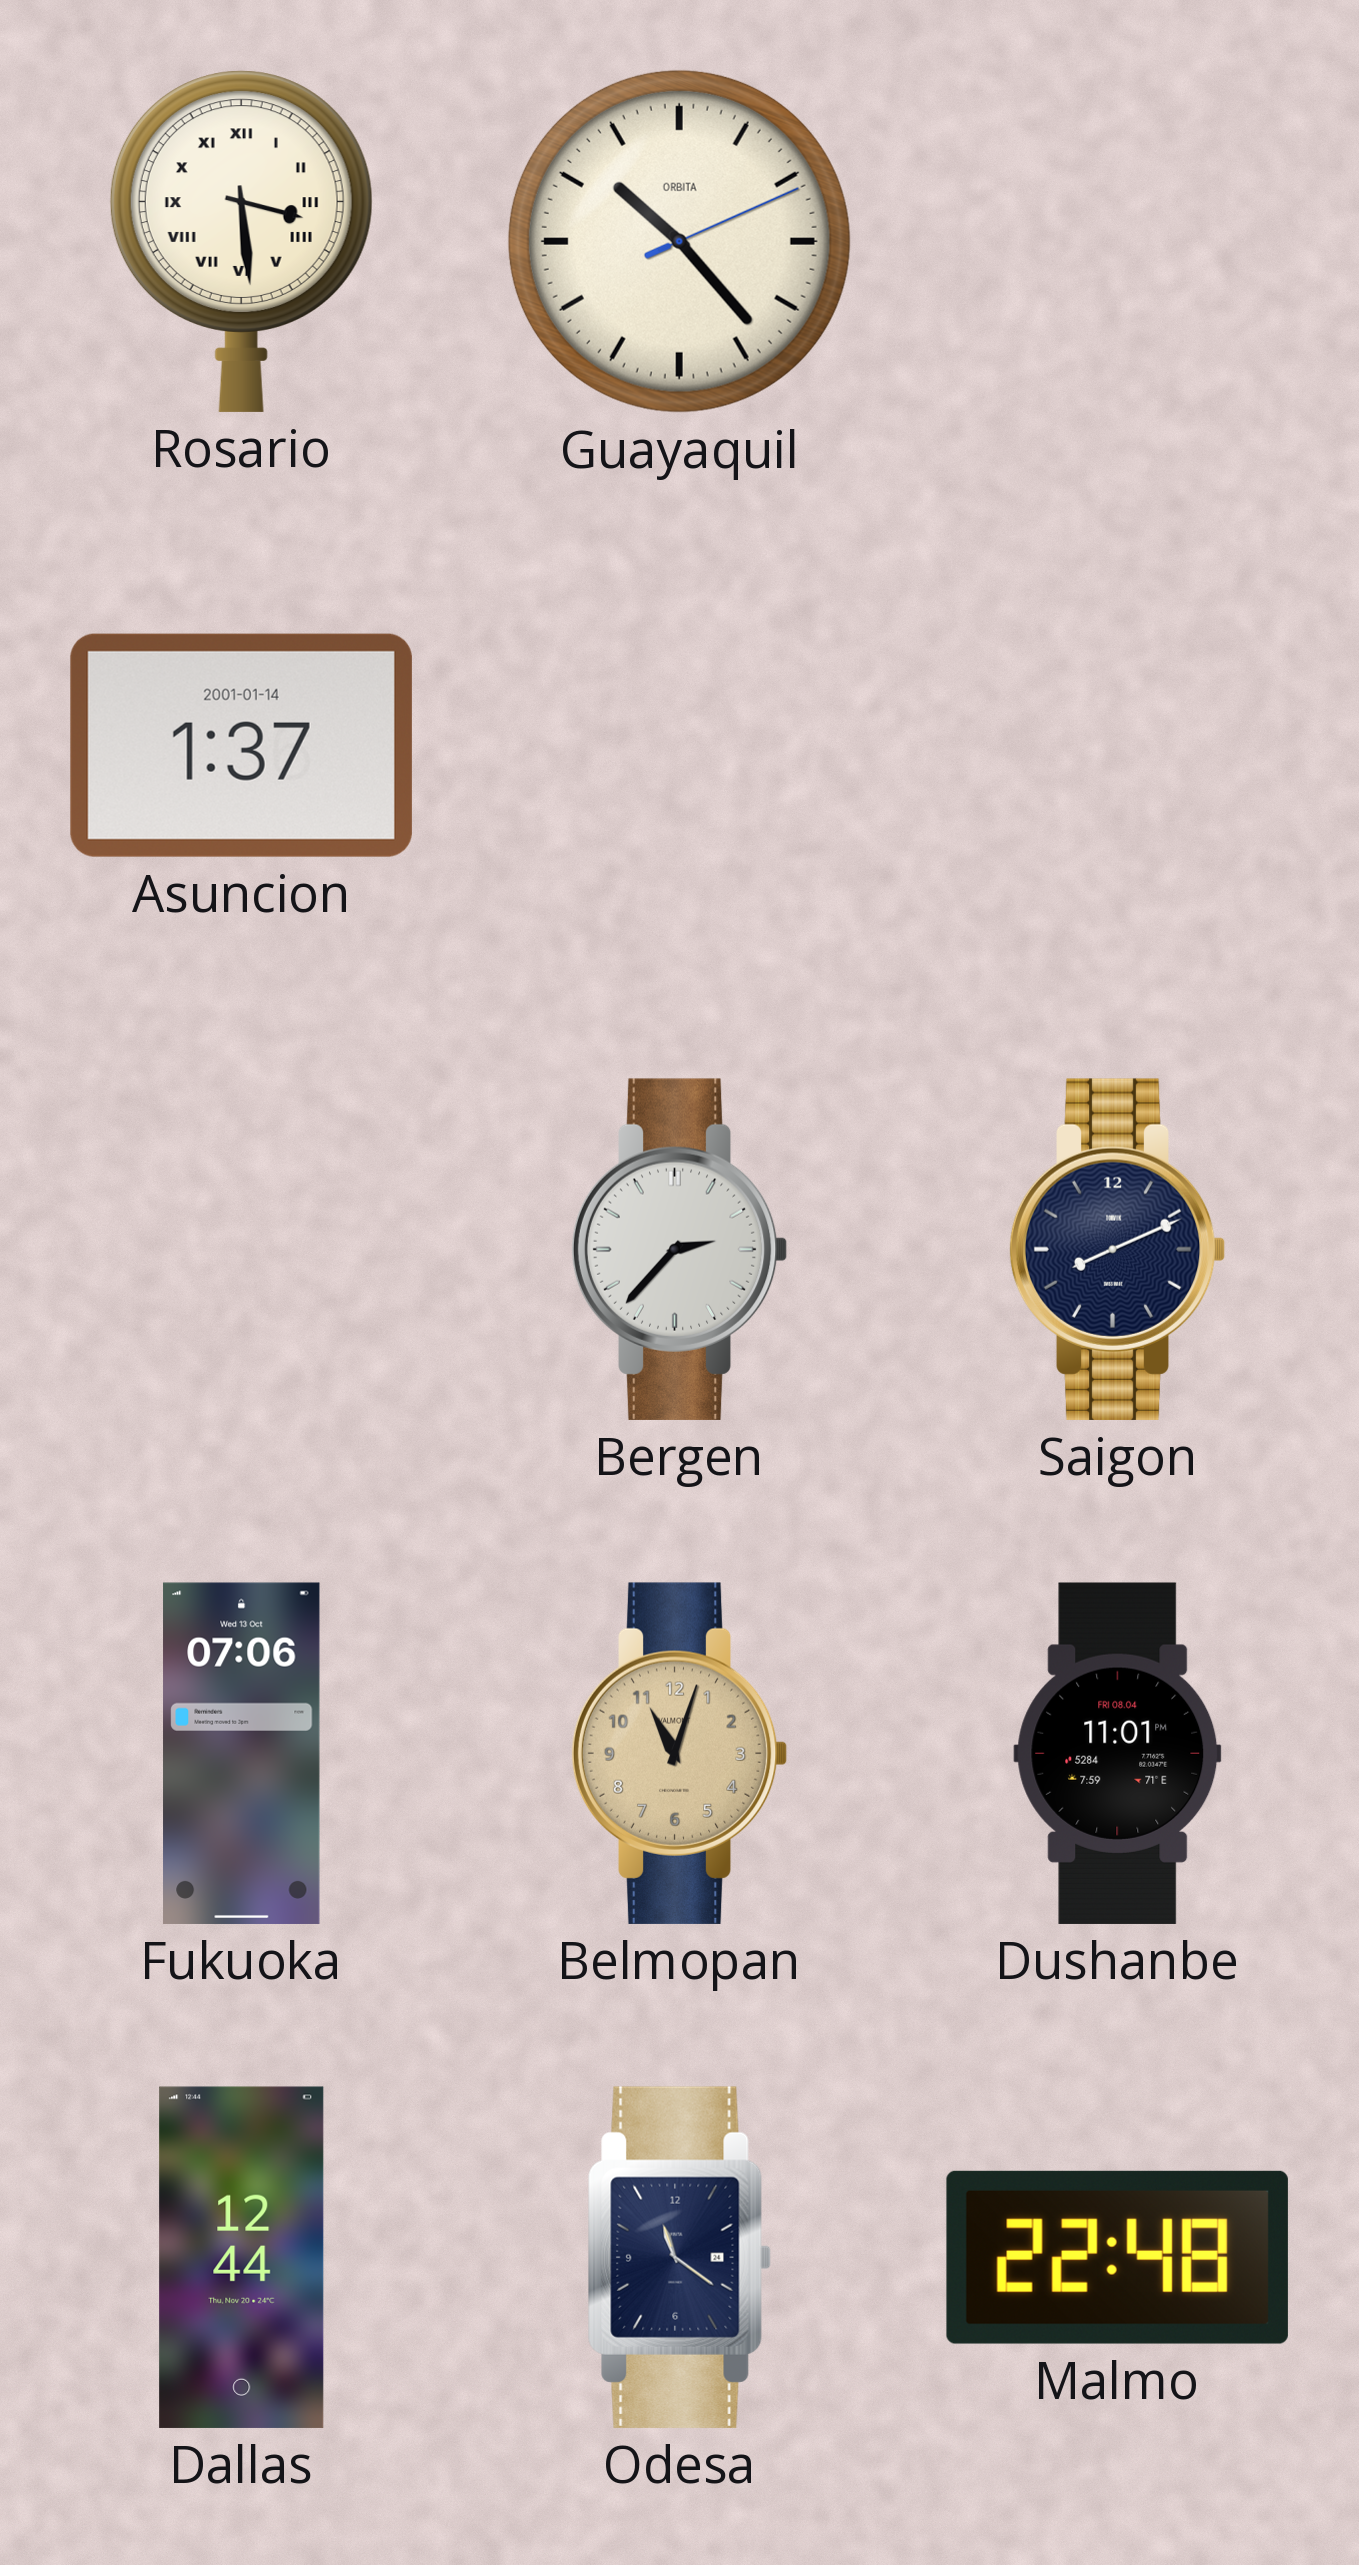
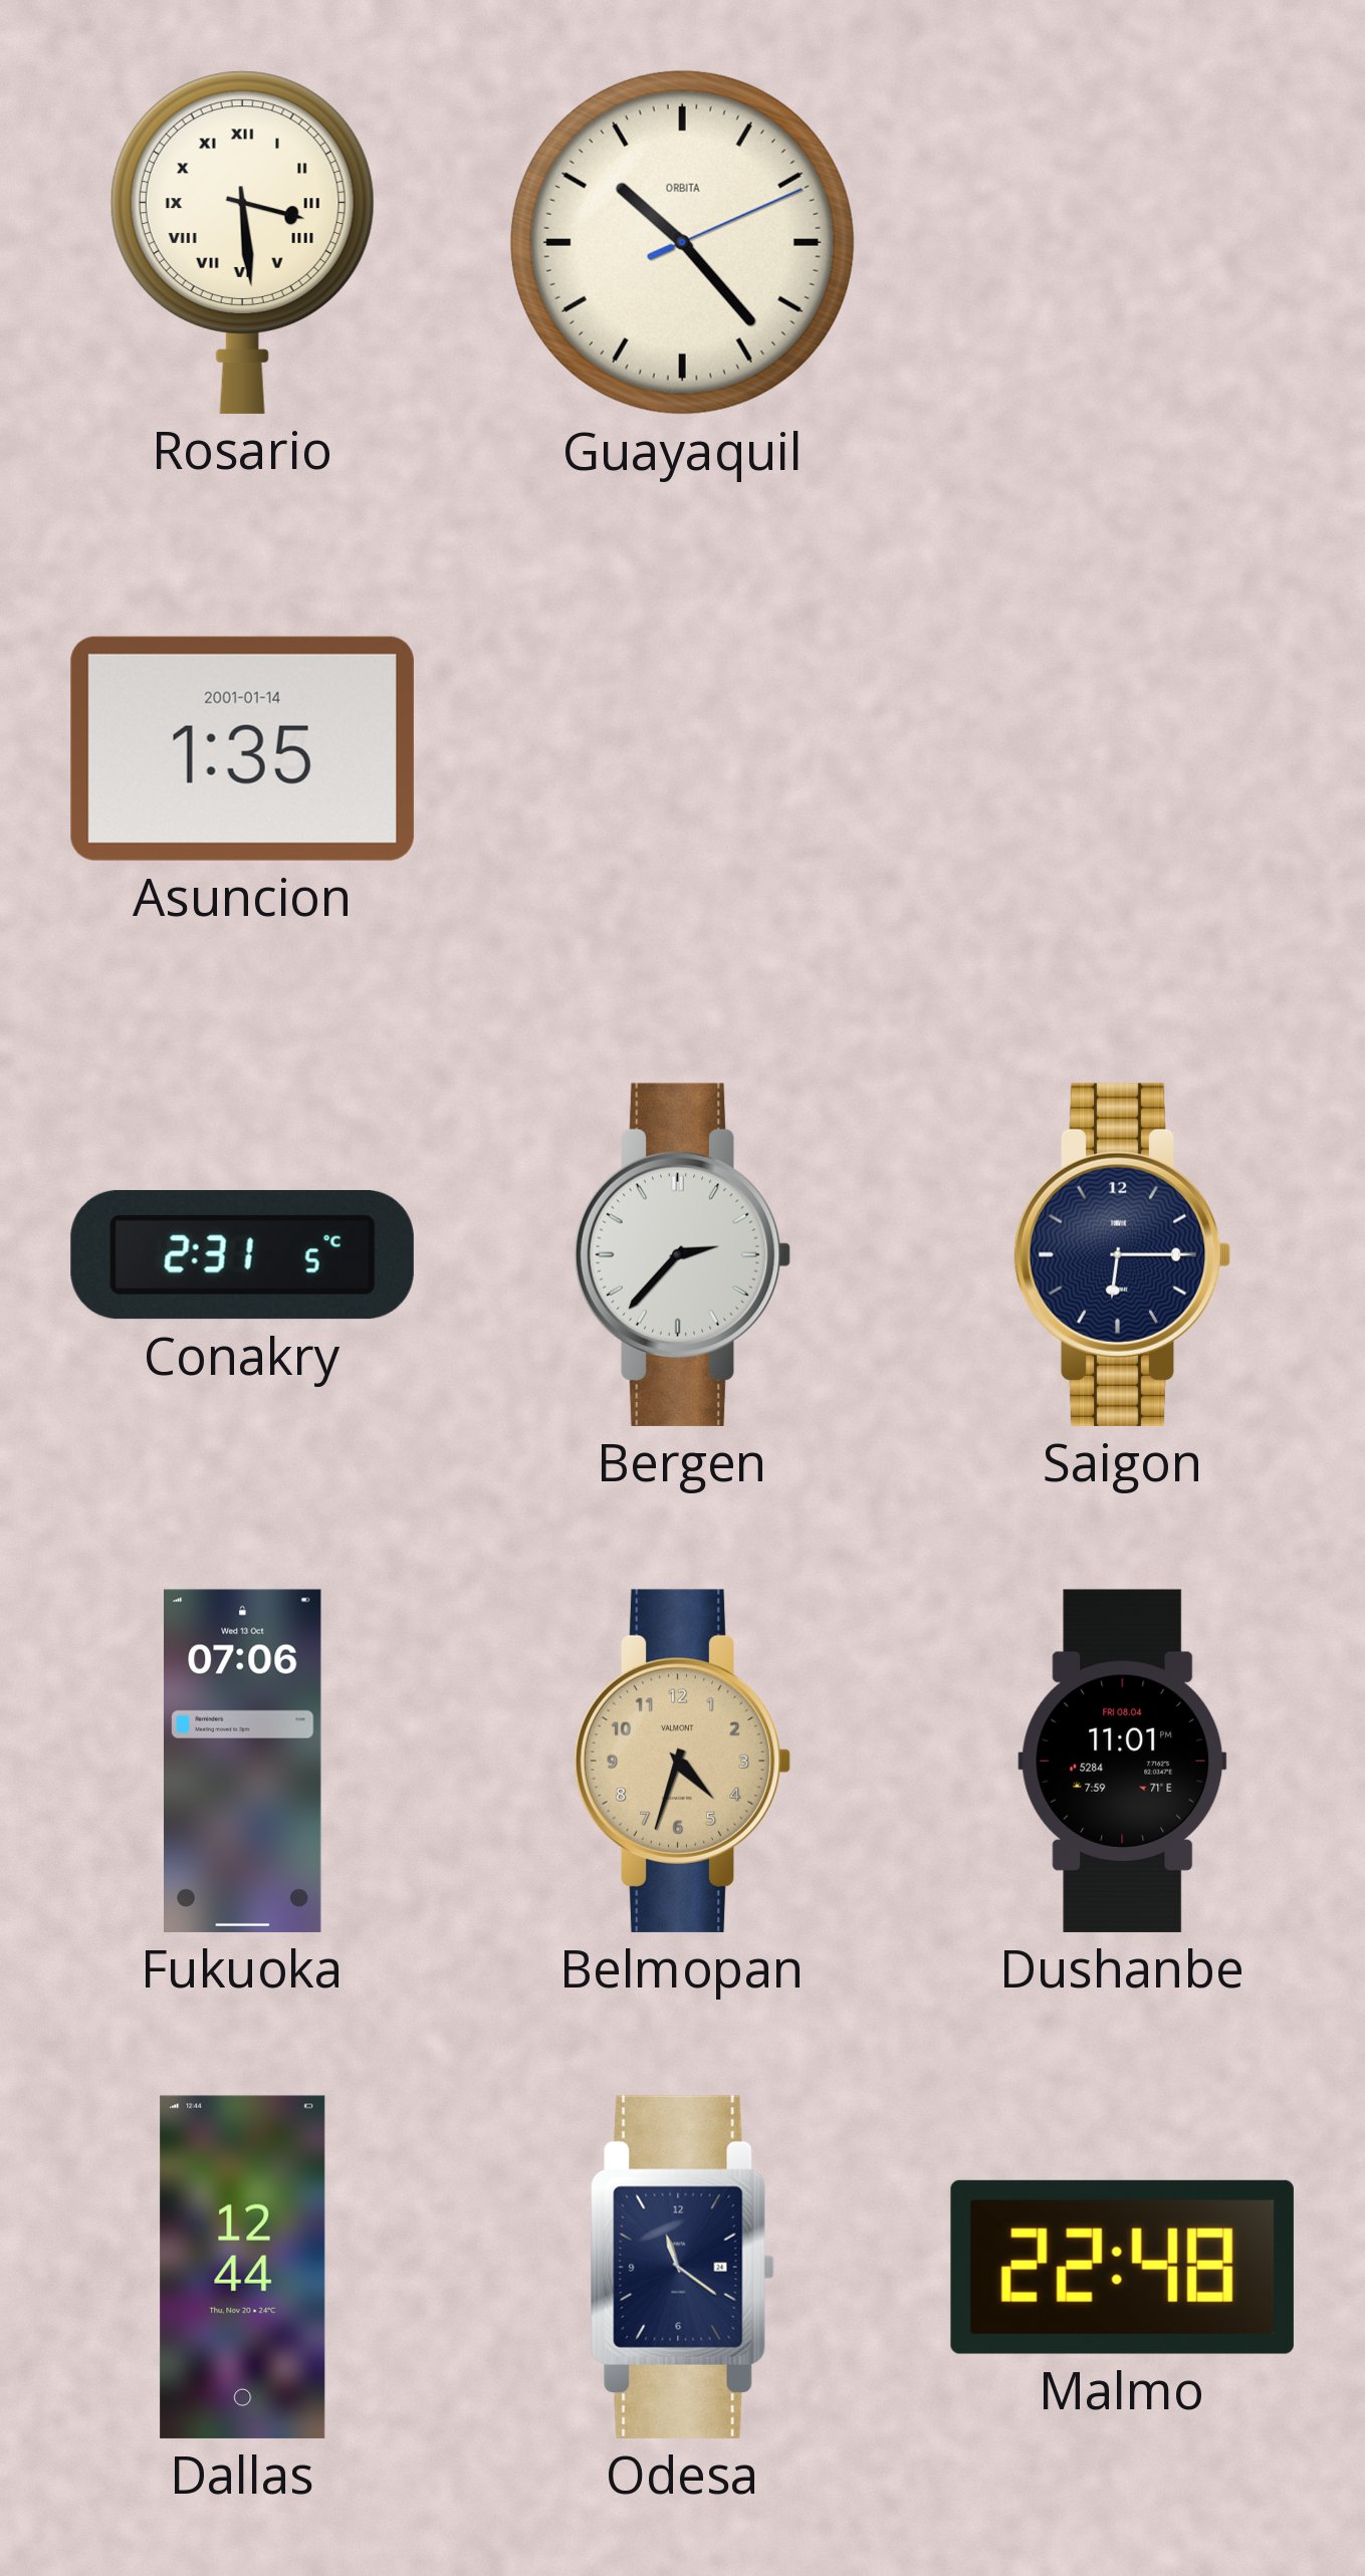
Asuncion: 1:37 -> 1:35
Conakry: none -> 2:31
Saigon: 8:11 -> 6:15
Belmopan: 11:03 -> 4:33
